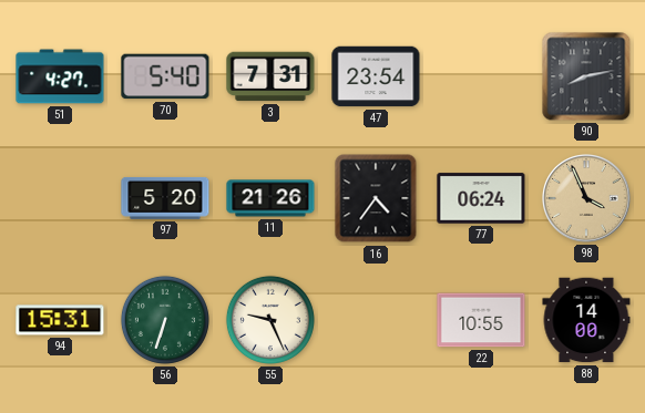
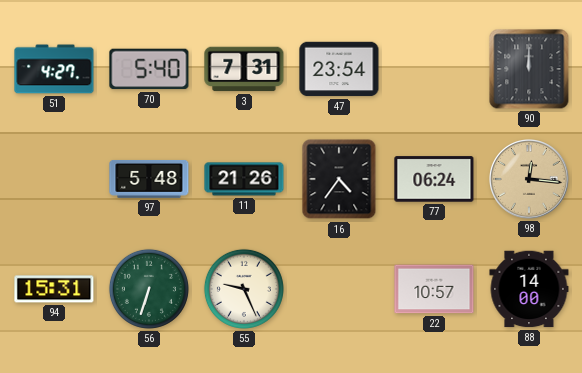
90: 8:13 -> 12:00
97: 5:20 -> 5:48
98: 3:56 -> 12:16
22: 10:55 -> 10:57
